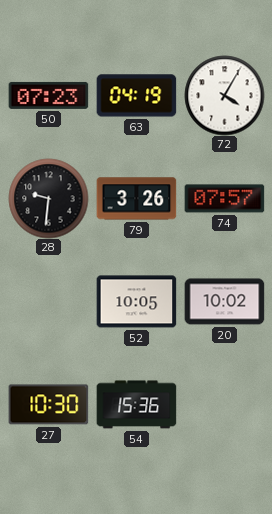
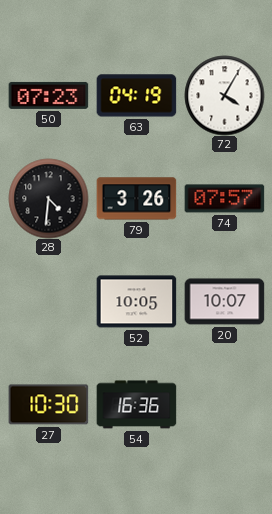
28: 9:31 -> 4:31
20: 10:02 -> 10:07
54: 15:36 -> 16:36
